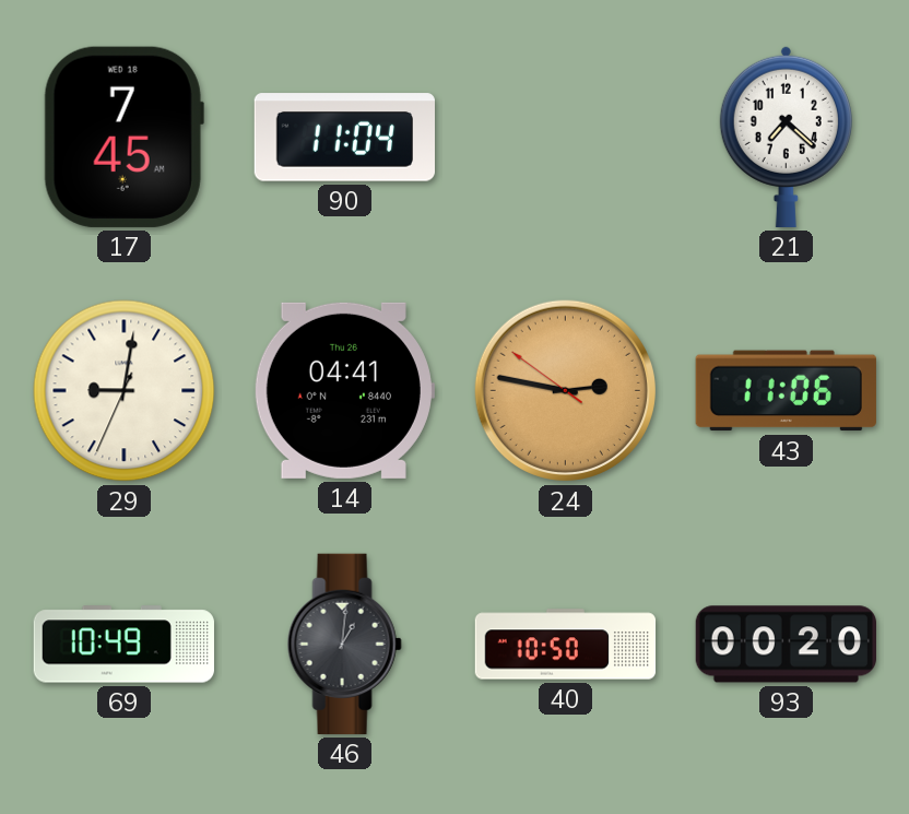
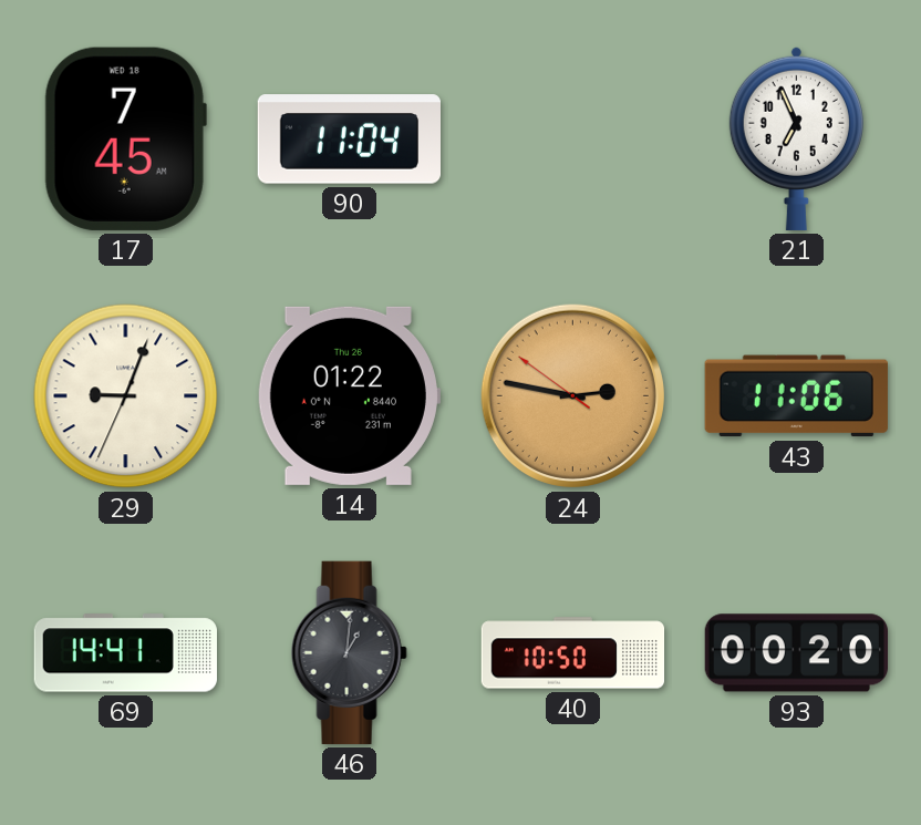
21: 7:22 -> 6:56
29: 9:01 -> 9:03
14: 04:41 -> 01:22
69: 10:49 -> 14:41
